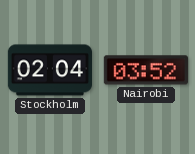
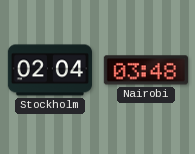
Nairobi: 03:52 -> 03:48
